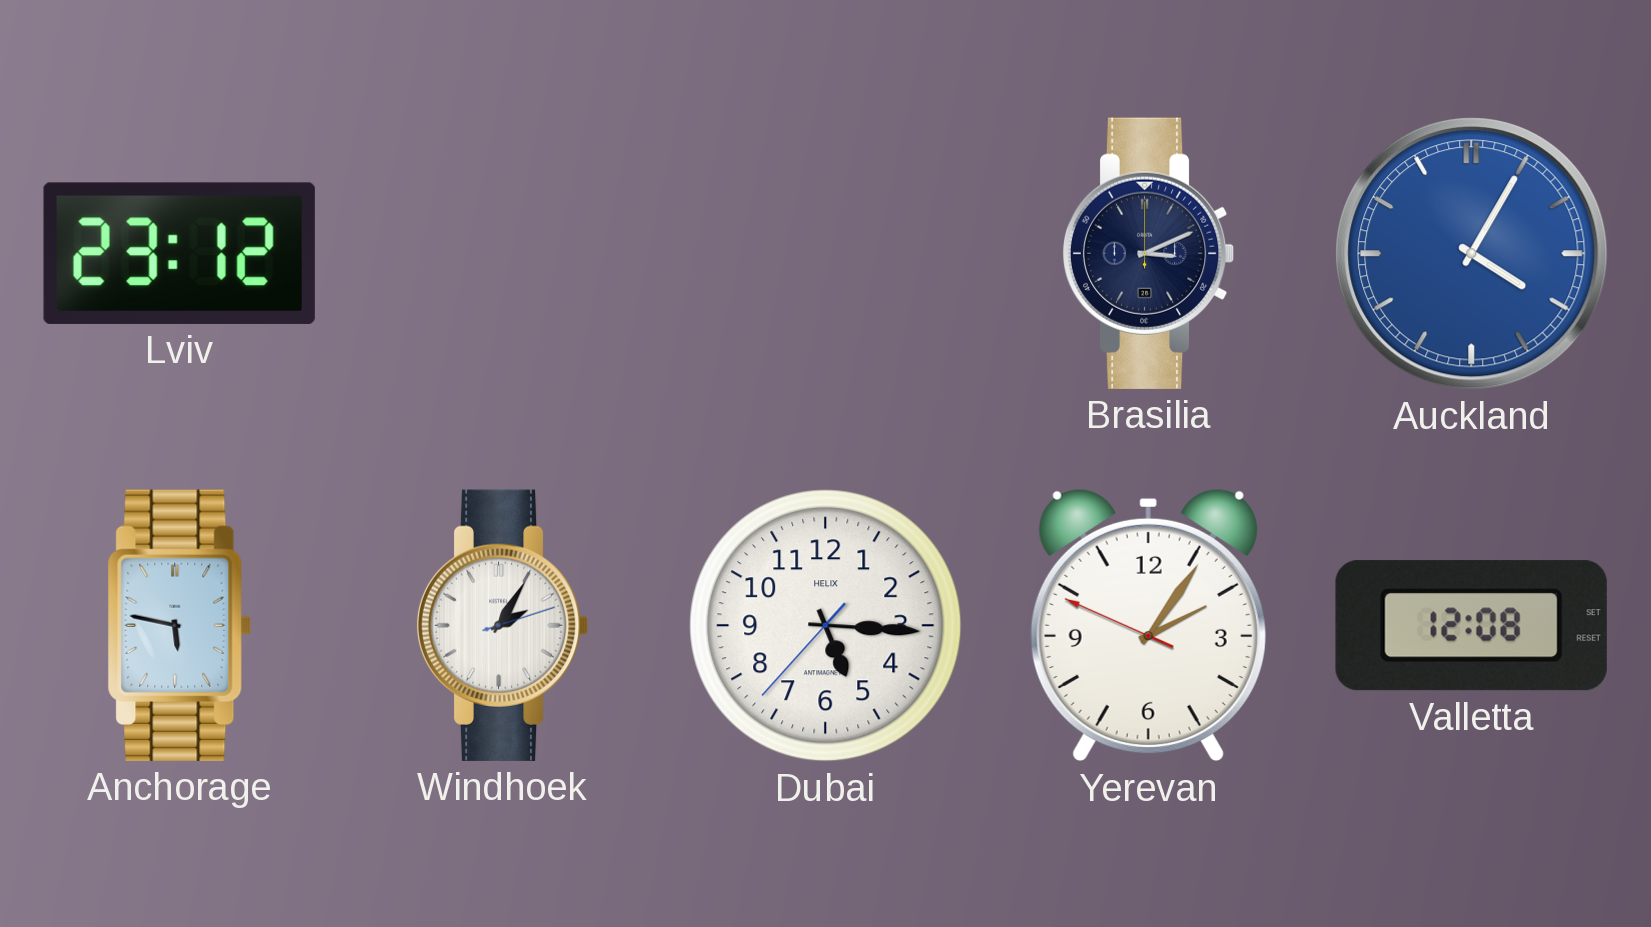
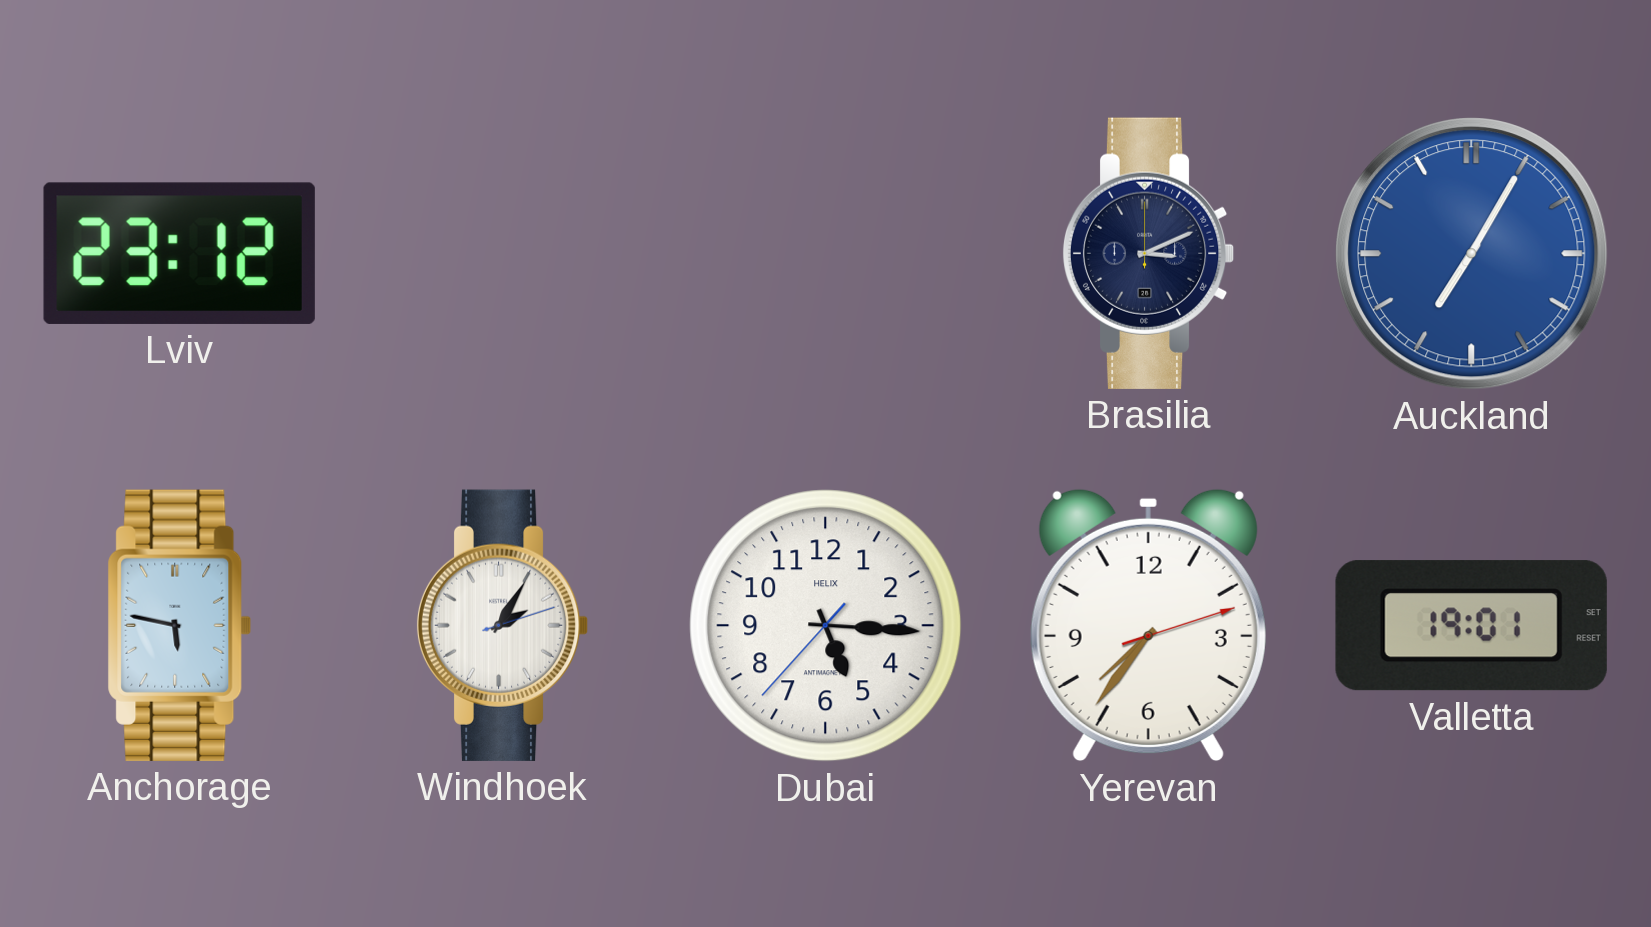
Auckland: 4:05 -> 7:05
Yerevan: 2:05 -> 7:36
Valletta: 12:08 -> 19:01
